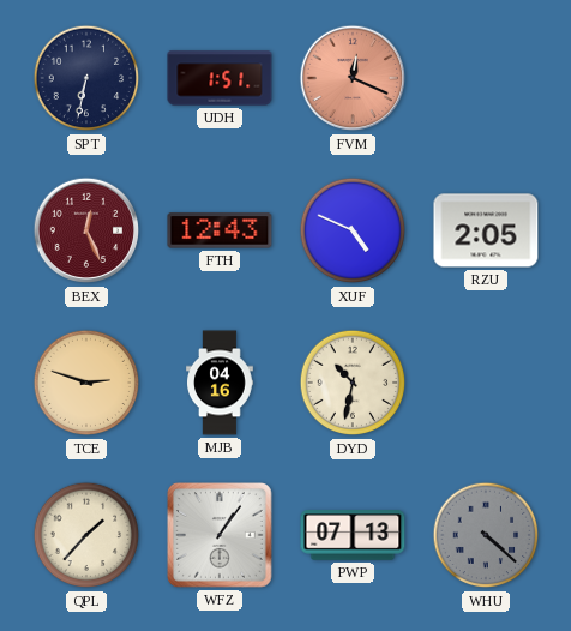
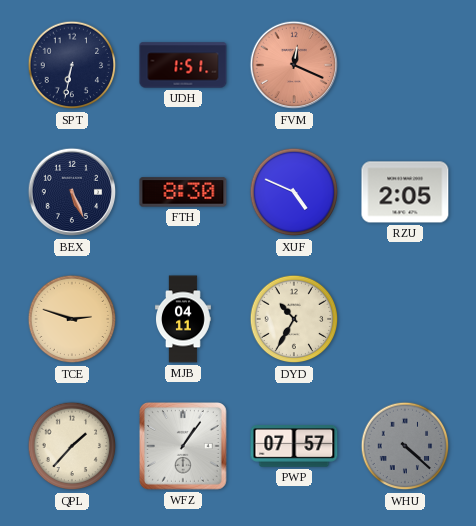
BEX: 12:26 -> 5:26
BEX dial: burgundy -> navy
FTH: 12:43 -> 8:30
MJB: 04:16 -> 04:11
DYD: 10:32 -> 10:35
PWP: 07:13 -> 07:57
